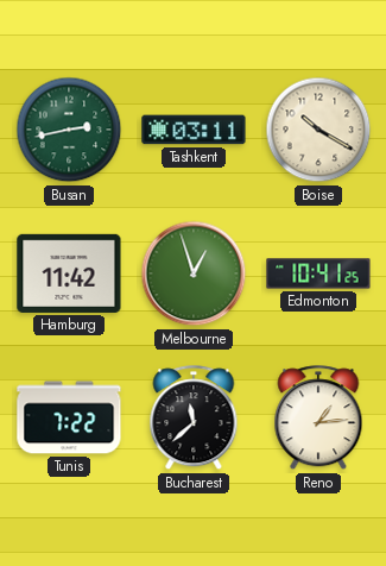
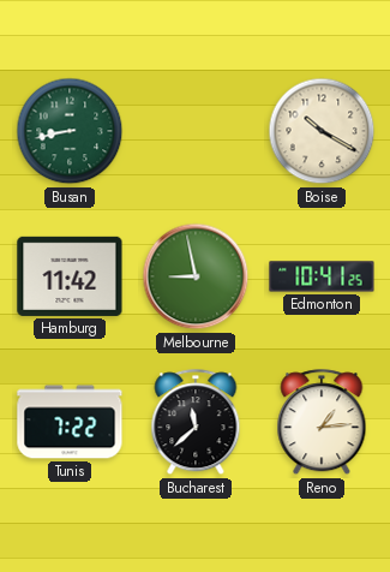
Busan: 2:43 -> 8:43
Tashkent: 03:11 -> none
Melbourne: 12:57 -> 8:58
